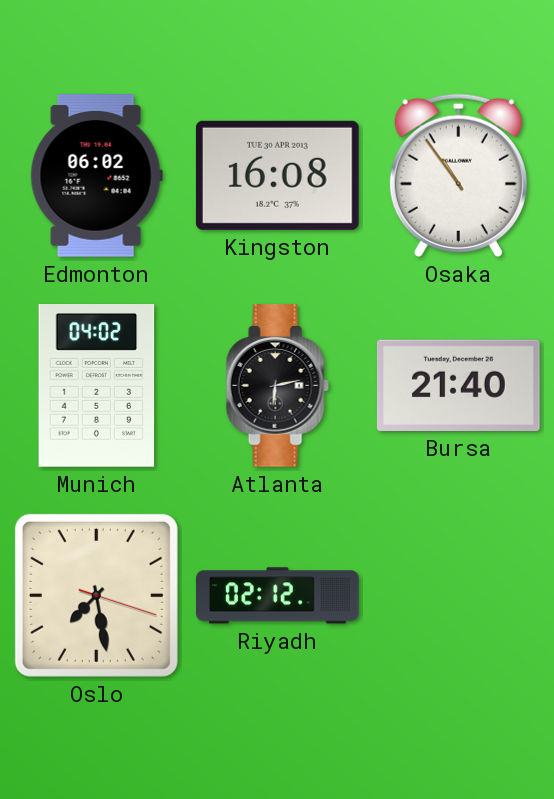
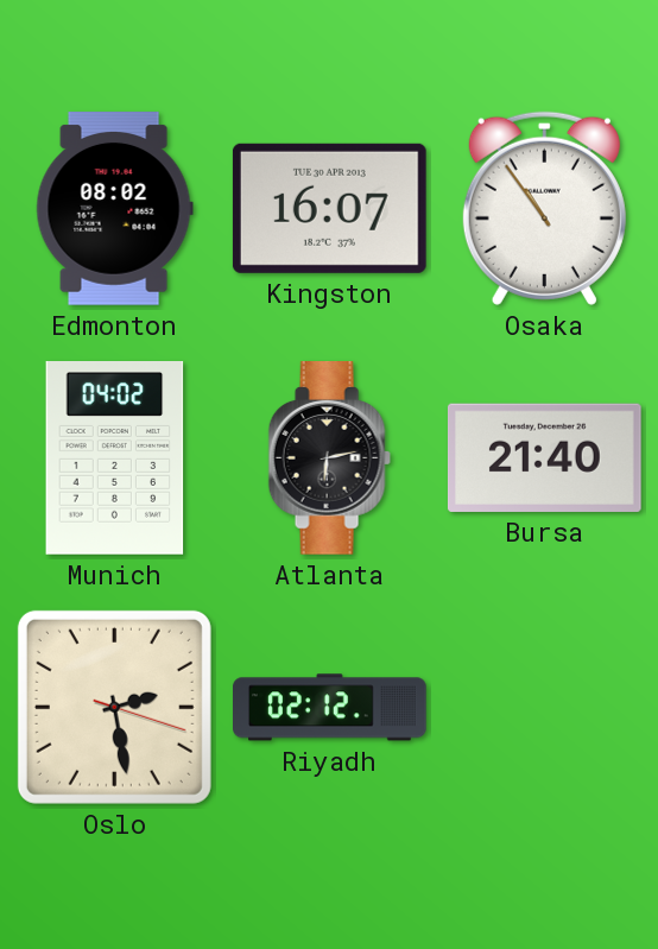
Edmonton: 06:02 -> 08:02
Kingston: 16:08 -> 16:07
Oslo: 7:28 -> 2:28
